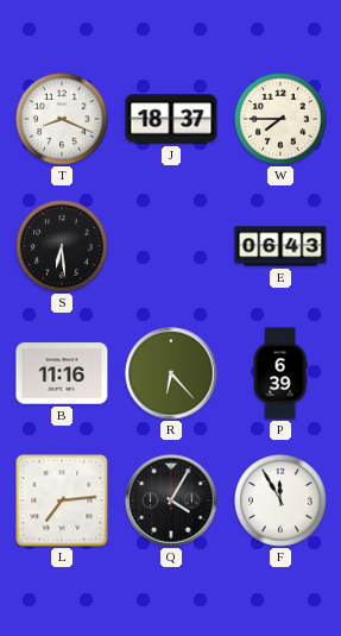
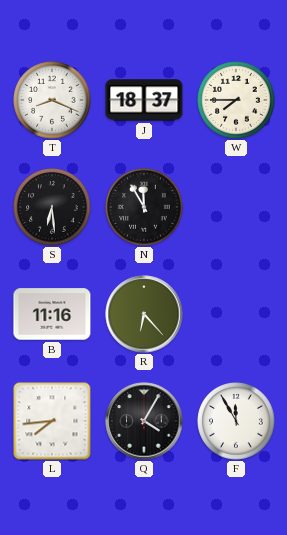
N: none -> 11:55
E: 06:43 -> none
P: 6:39 -> none
L: 7:14 -> 7:44
